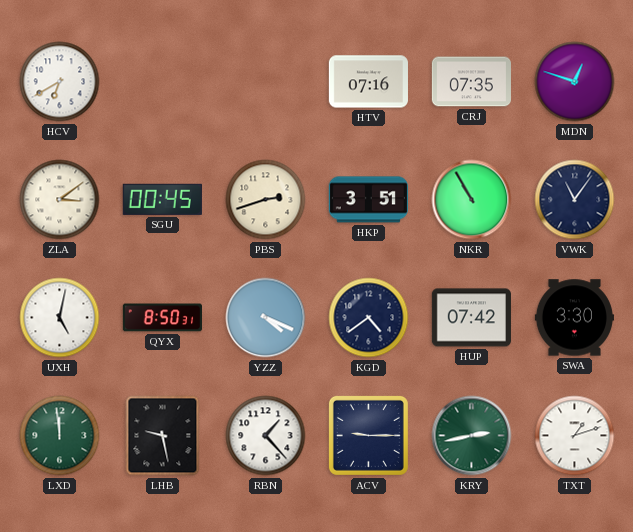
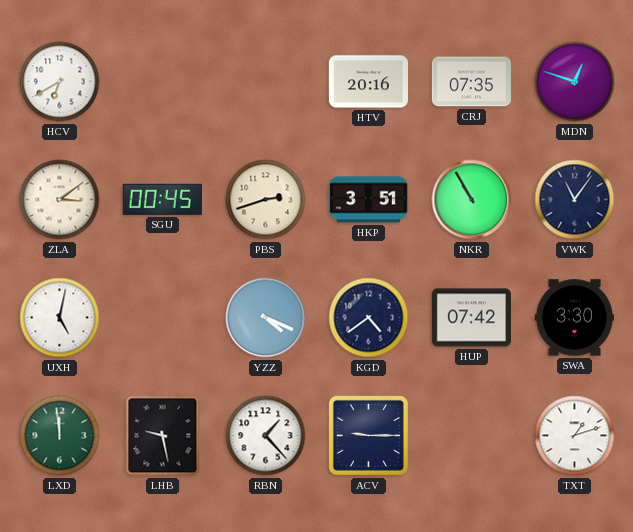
HTV: 07:16 -> 20:16
QYX: 8:50 -> none
KRY: 2:43 -> none
